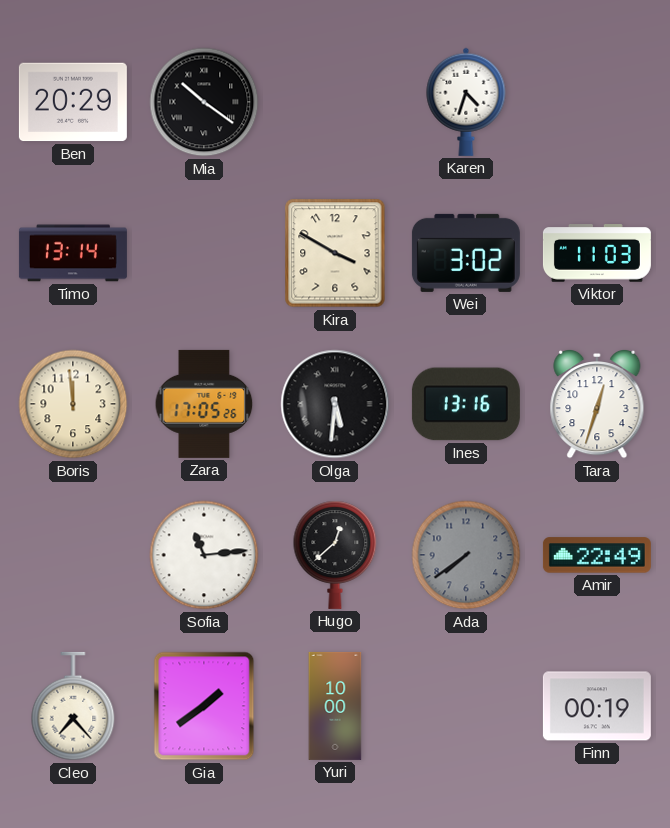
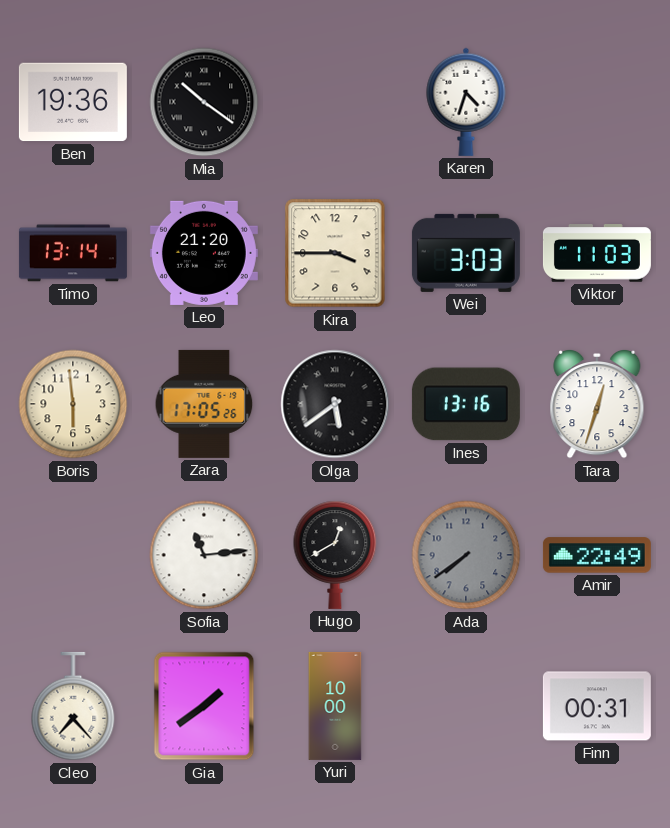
Ben: 20:29 -> 19:36
Leo: none -> 21:20
Kira: 3:50 -> 3:45
Wei: 3:02 -> 3:03
Boris: 11:59 -> 5:59
Olga: 5:31 -> 5:39
Hugo: 12:38 -> 12:40
Finn: 00:19 -> 00:31
